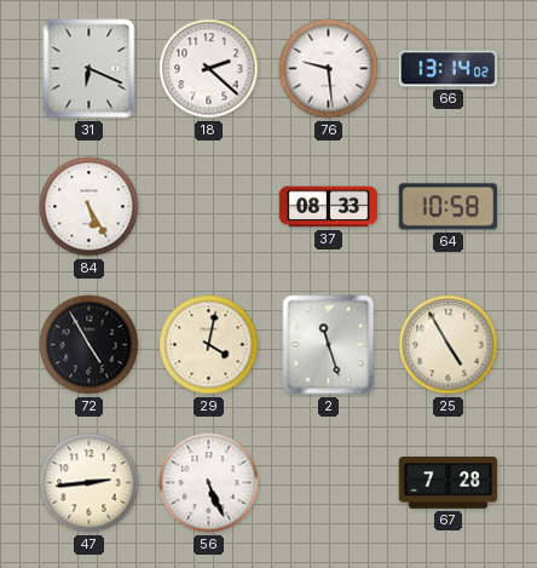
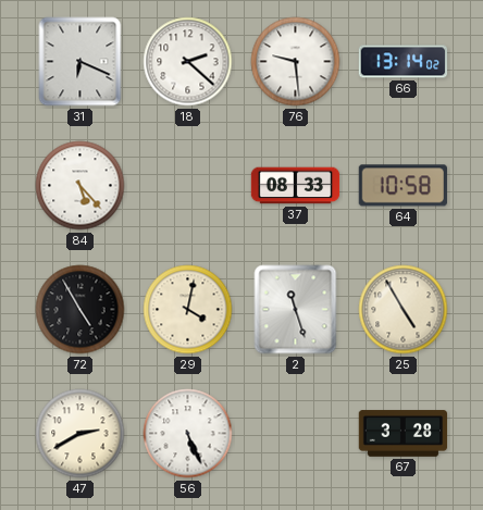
84: 5:25 -> 5:23
47: 2:44 -> 2:40
67: 7:28 -> 3:28
